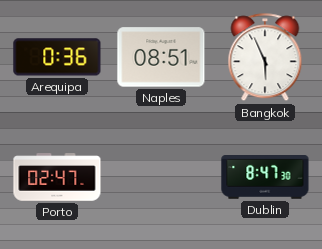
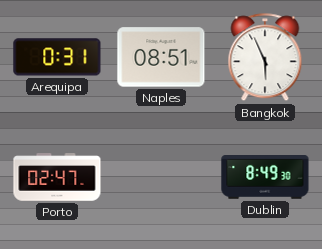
Arequipa: 0:36 -> 0:31
Dublin: 8:47 -> 8:49
